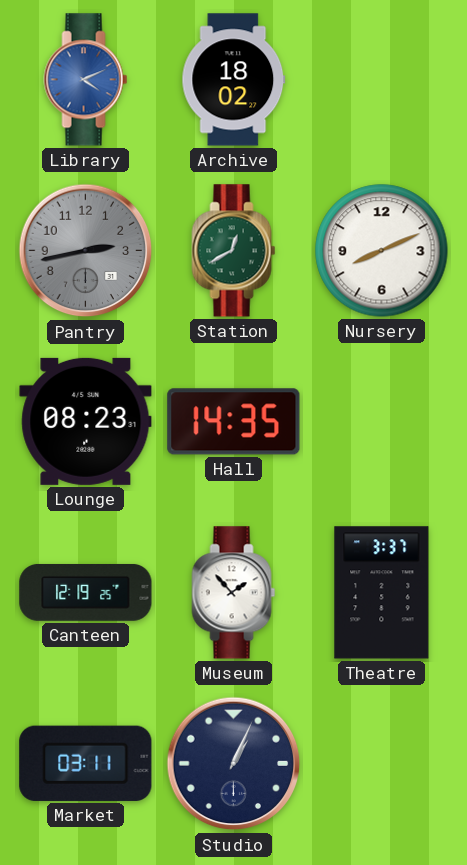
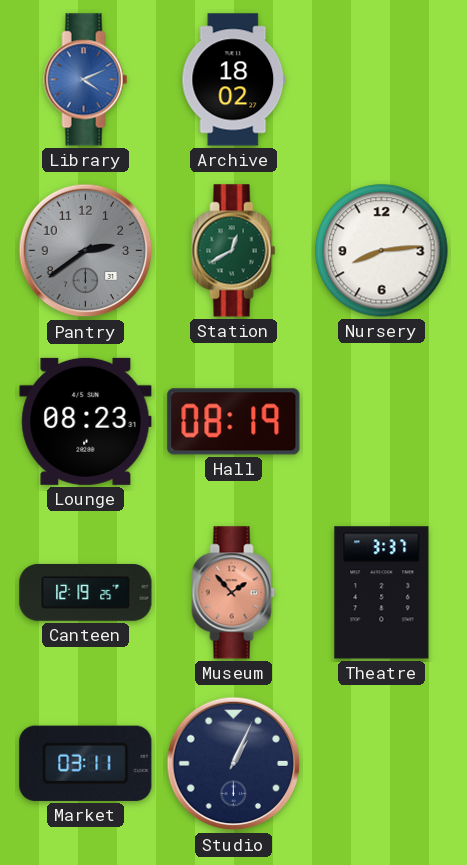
Pantry: 2:43 -> 2:39
Nursery: 8:11 -> 8:14
Hall: 14:35 -> 08:19
Museum dial: white -> salmon
